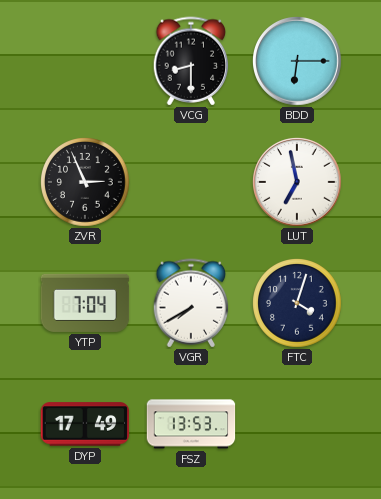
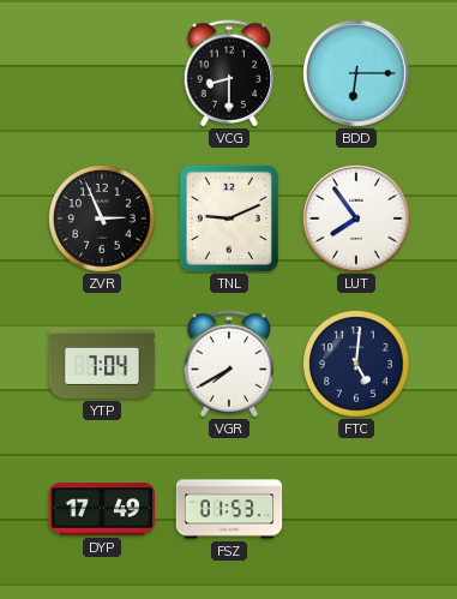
TNL: none -> 9:11
LUT: 6:58 -> 7:54
FTC: 4:03 -> 5:01
FSZ: 13:53 -> 01:53
